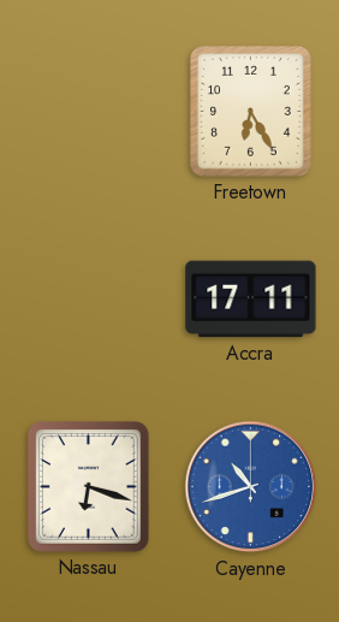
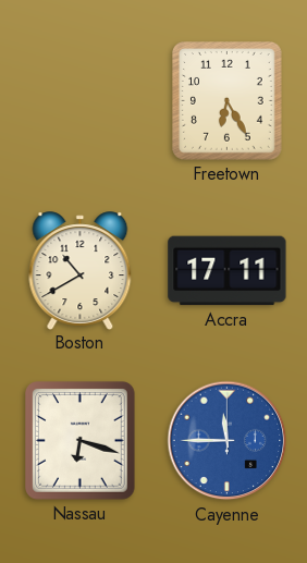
Boston: none -> 10:40
Cayenne: 10:42 -> 11:45
